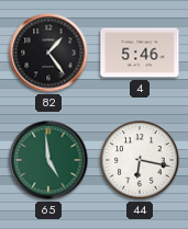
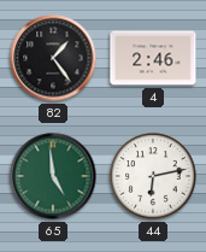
4: 5:46 -> 2:46
44: 6:17 -> 6:13
